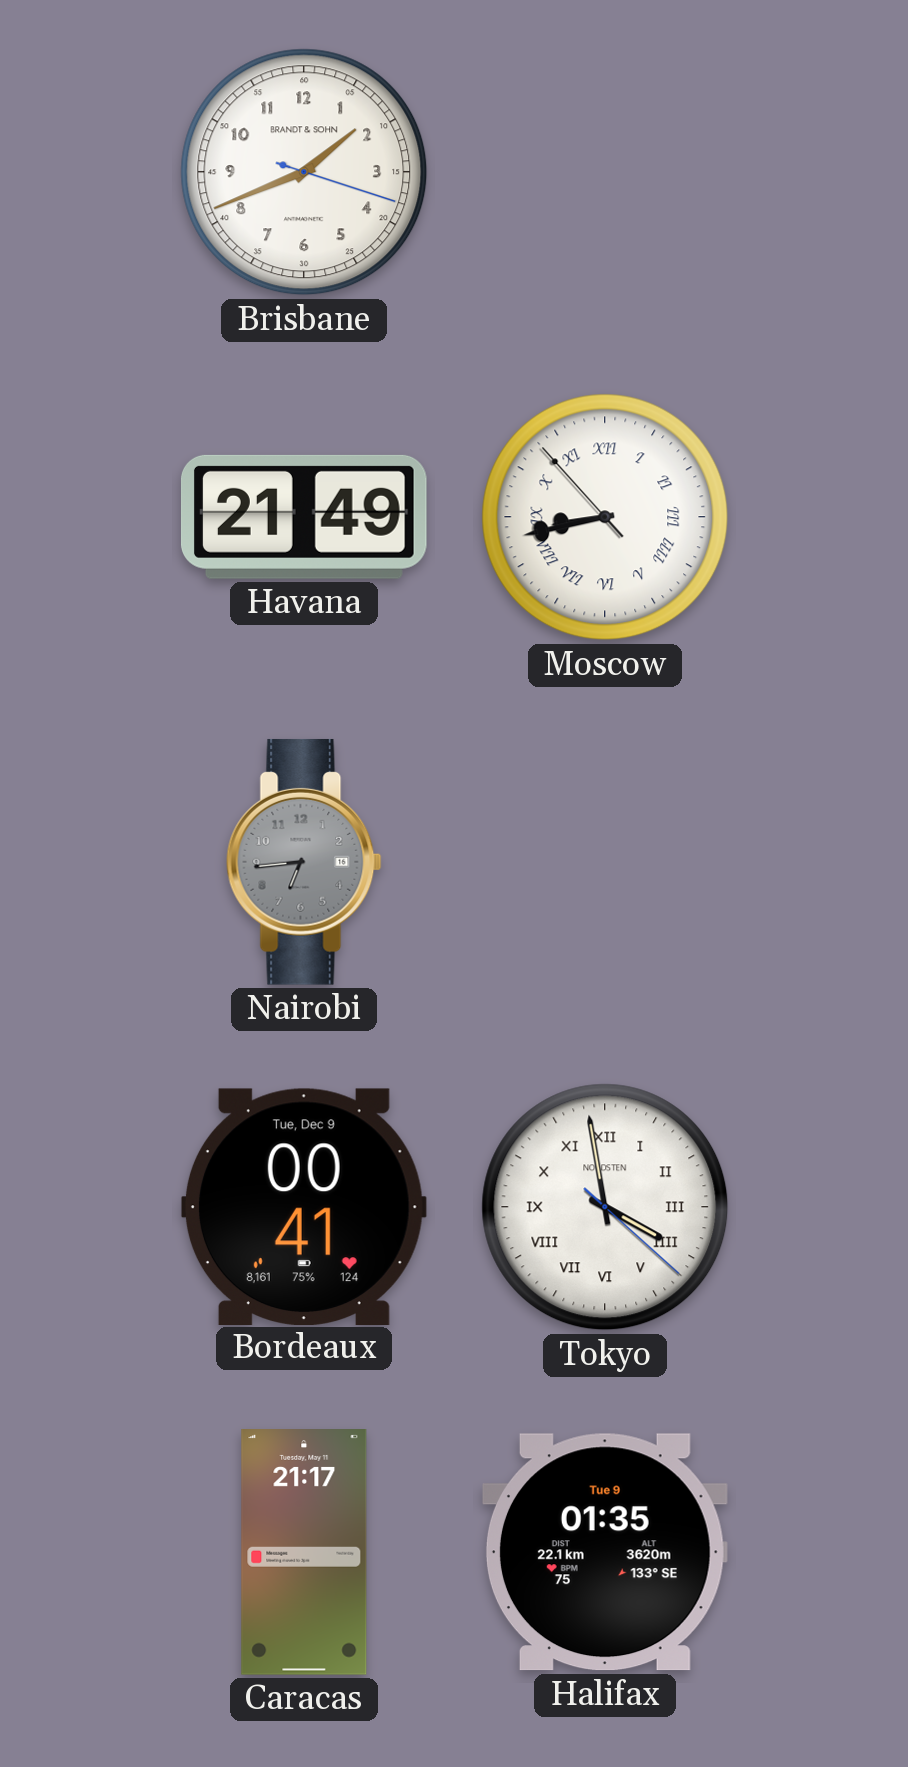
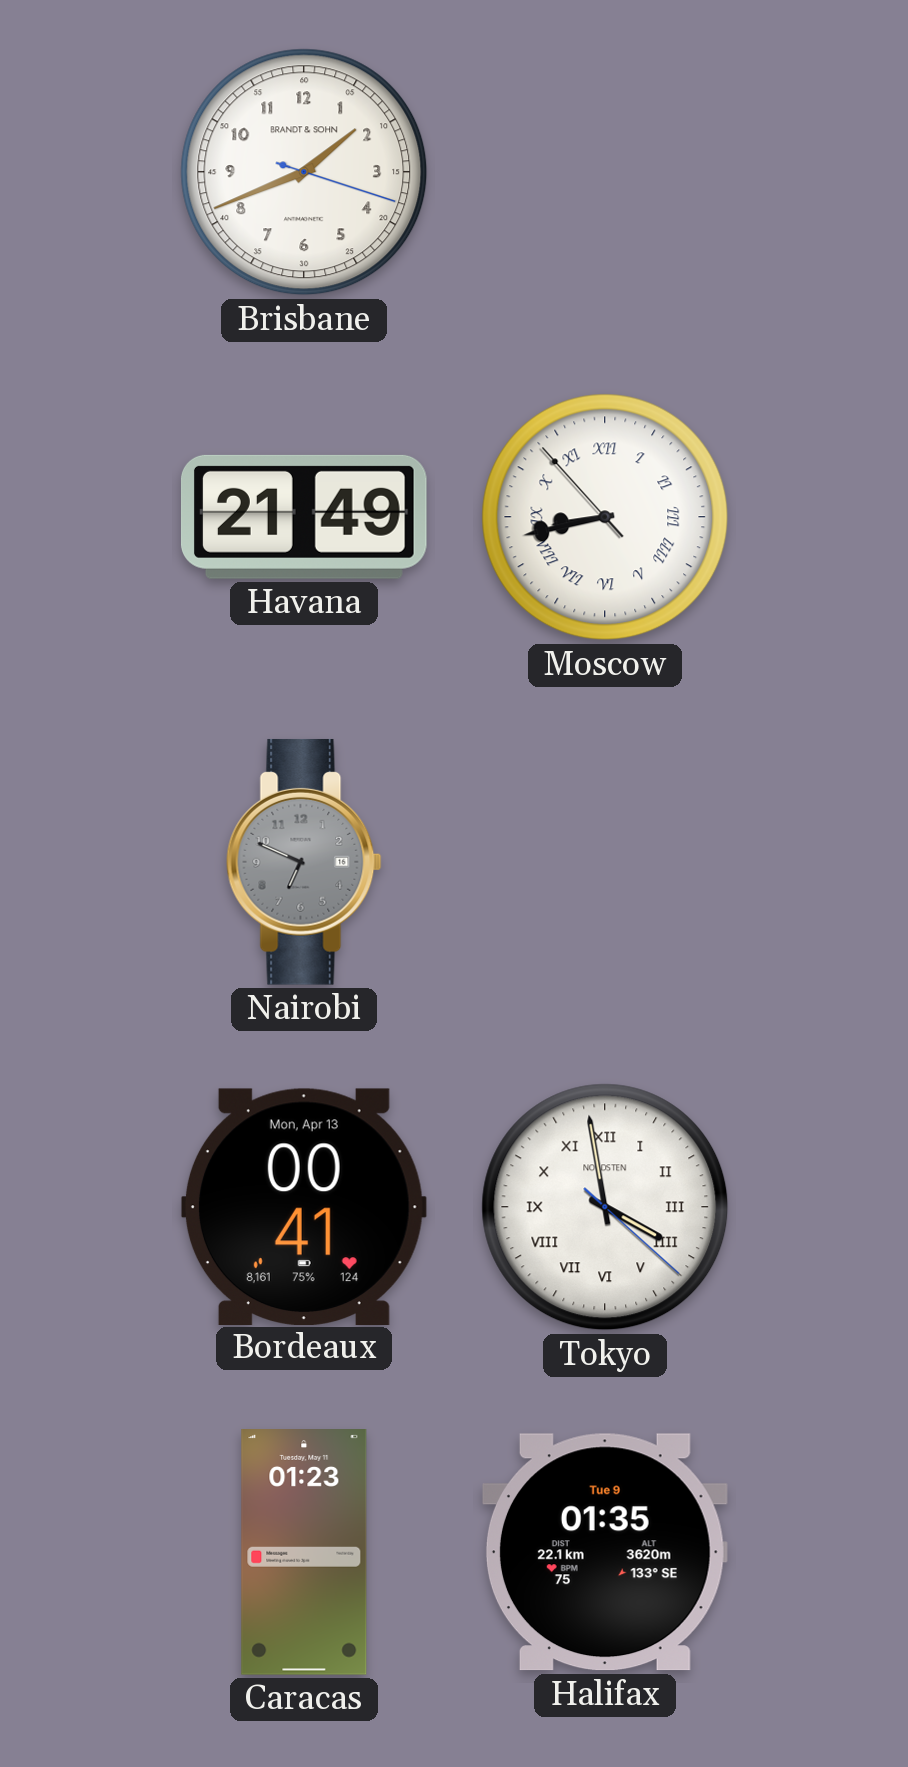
Nairobi: 6:44 -> 6:49
Bordeaux date: Tue, Dec 9 -> Mon, Apr 13
Caracas: 21:17 -> 01:23
